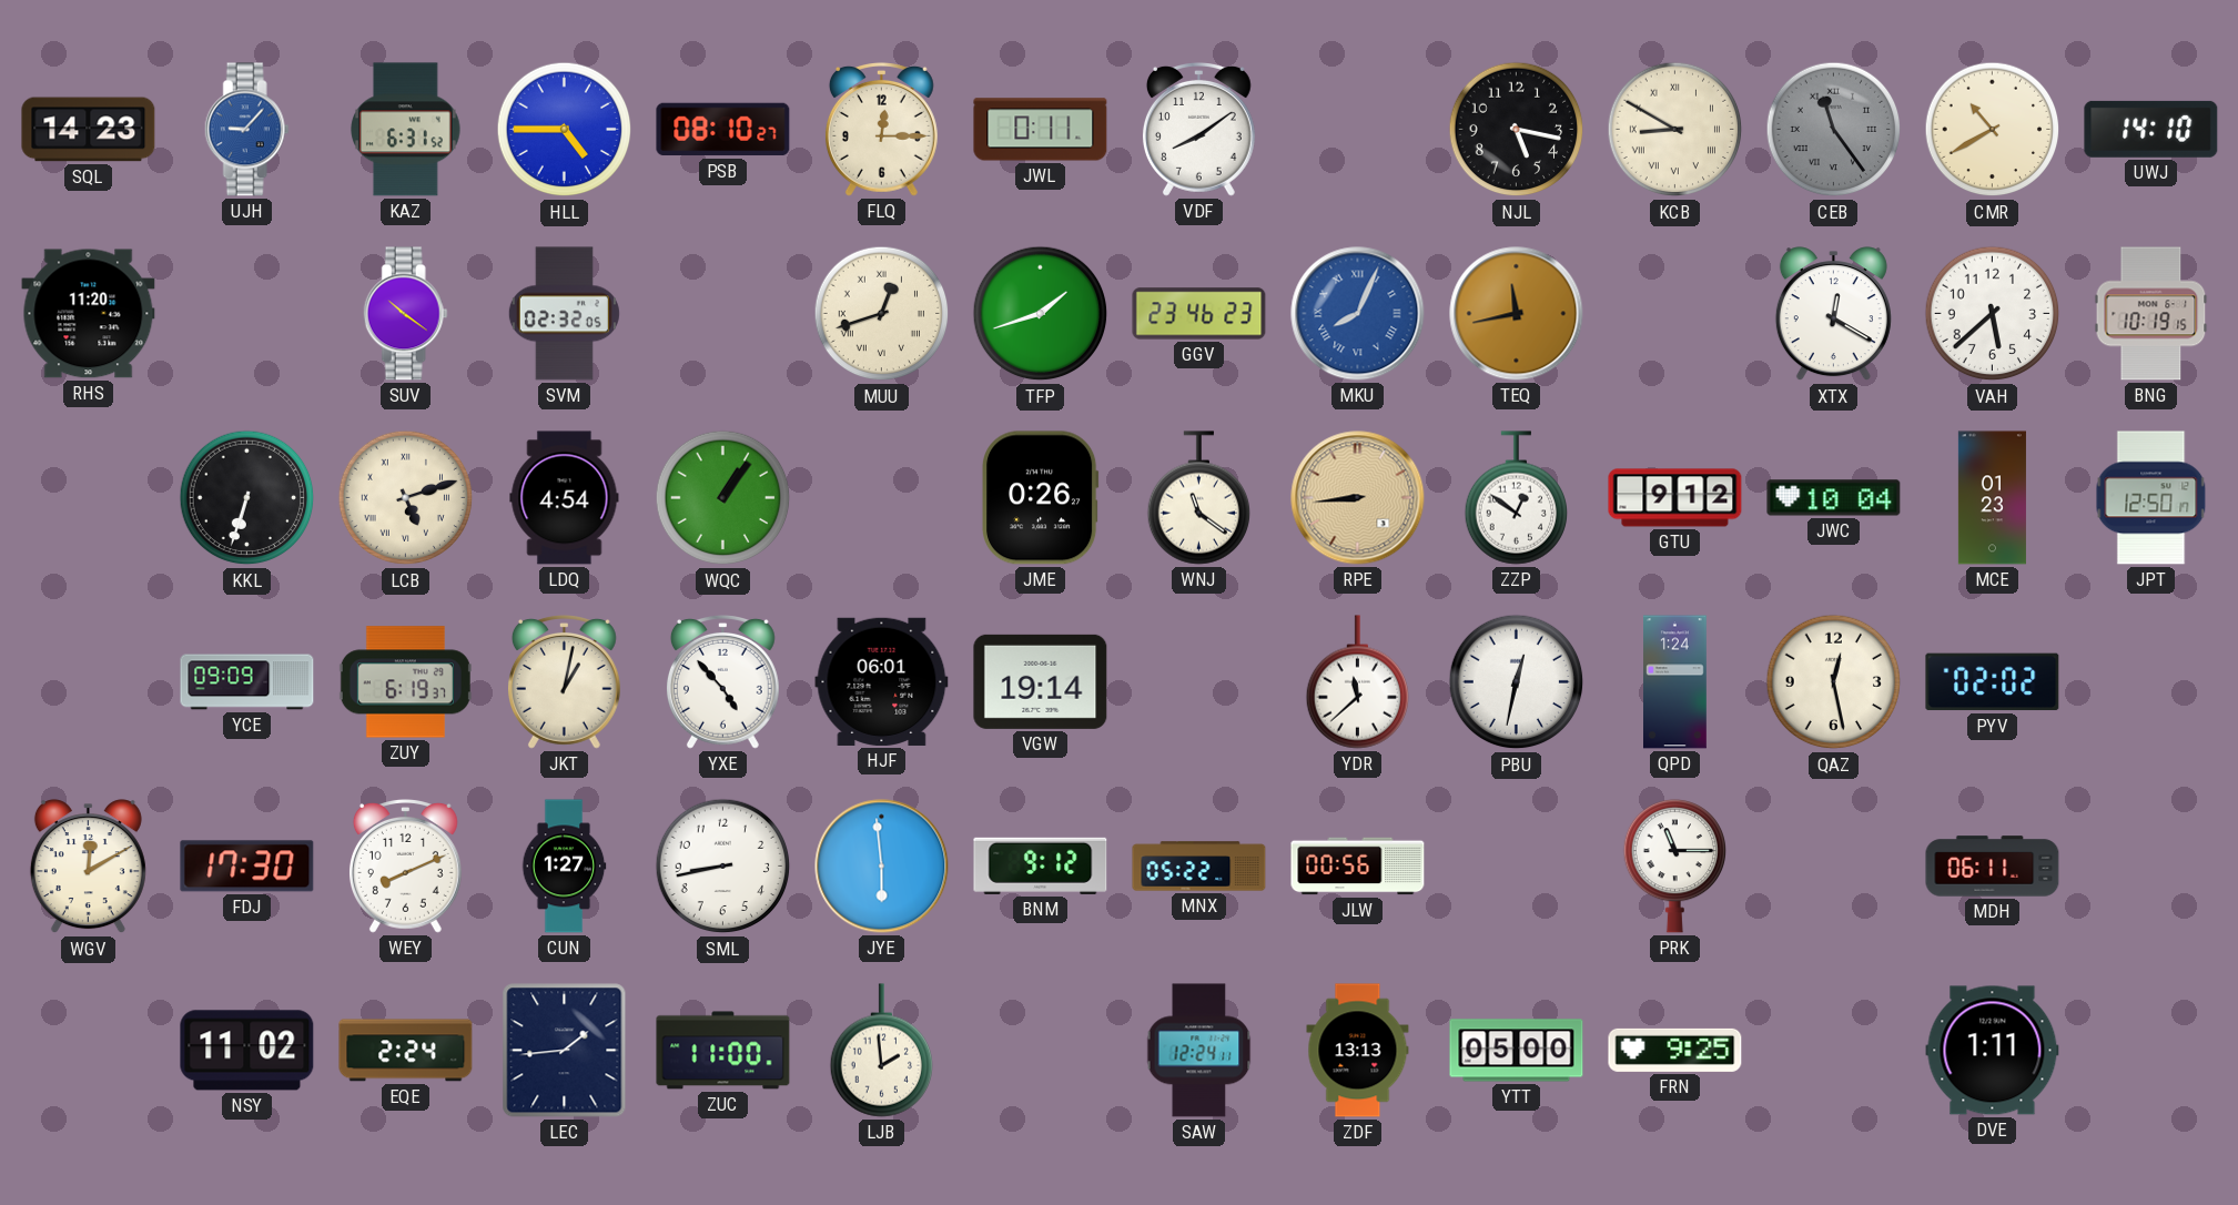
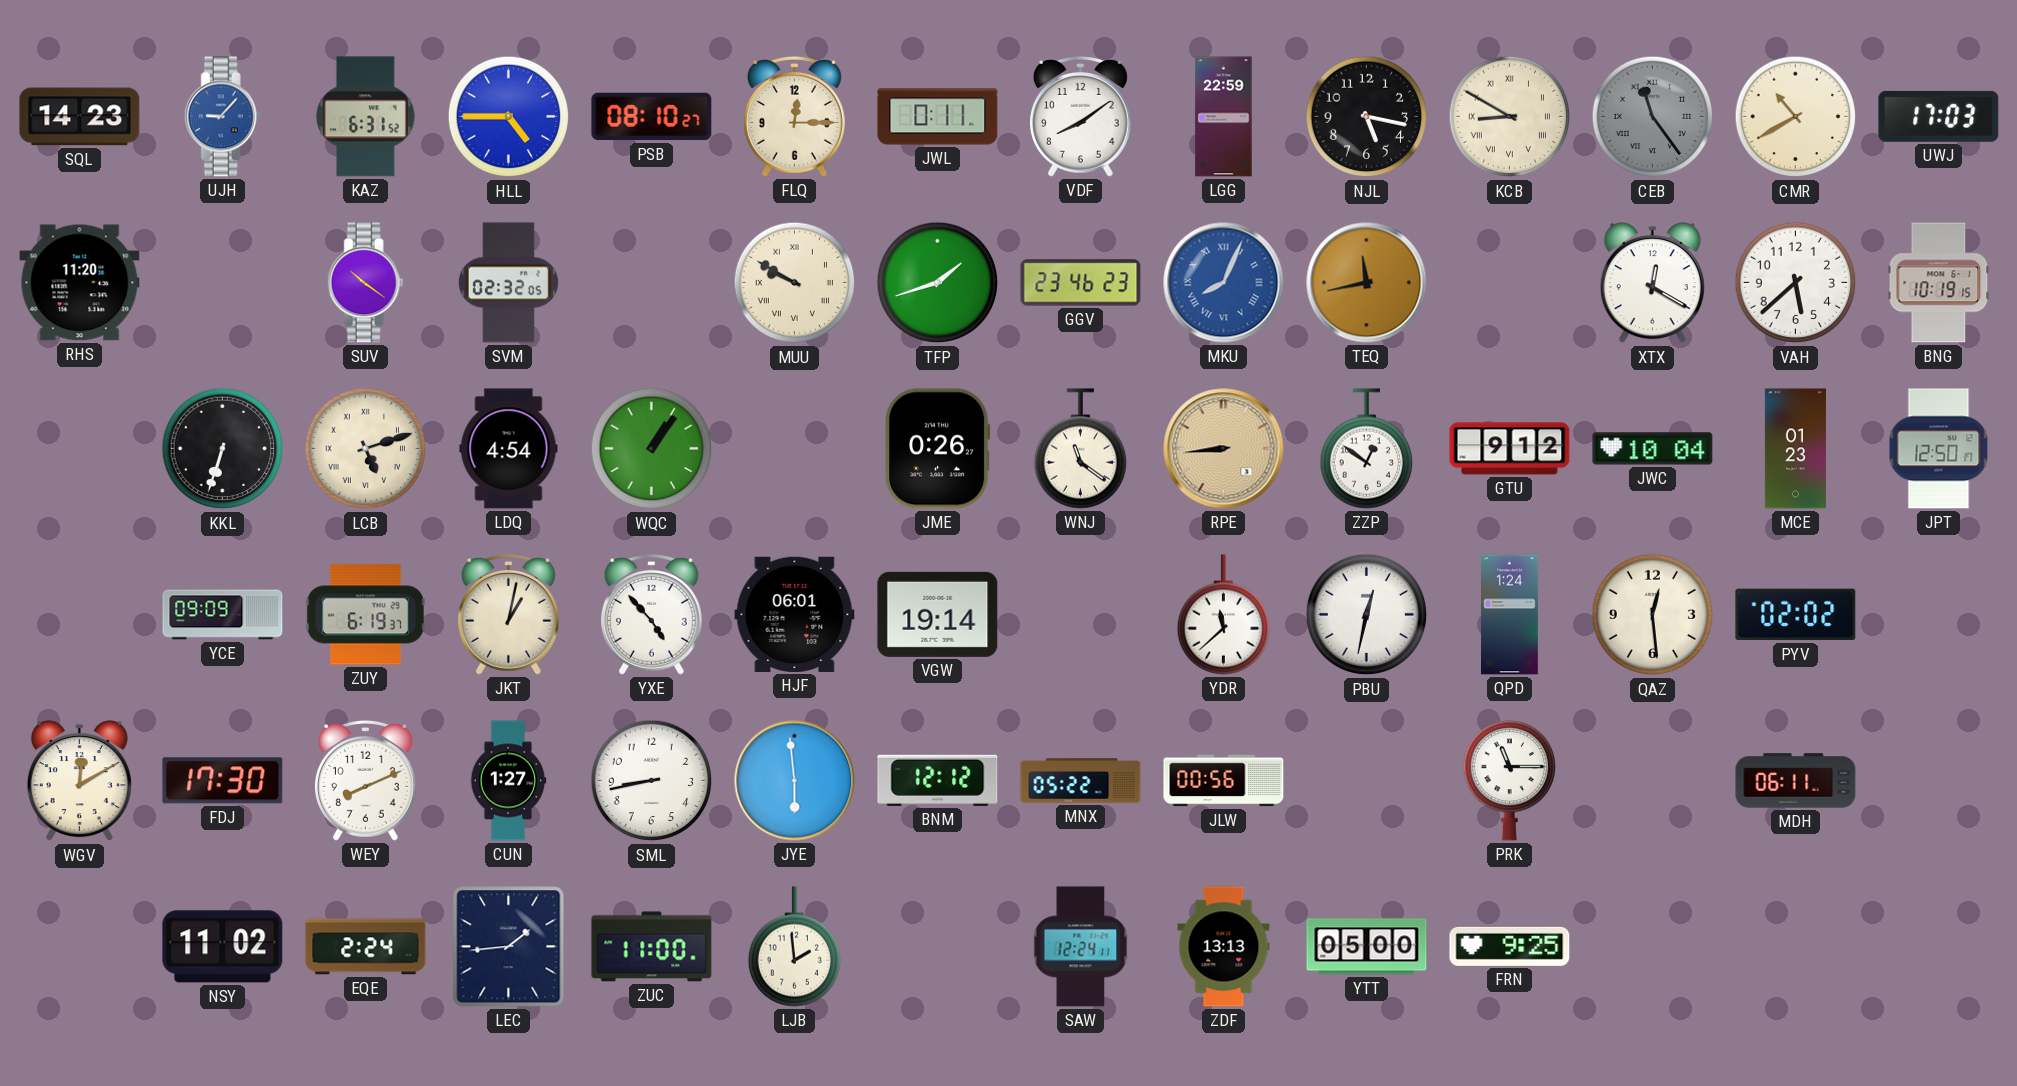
LGG: none -> 22:59
UWJ: 14:10 -> 17:03
MUU: 12:42 -> 9:50
QAZ: 12:28 -> 12:29
BNM: 9:12 -> 12:12
DVE: 1:11 -> none
